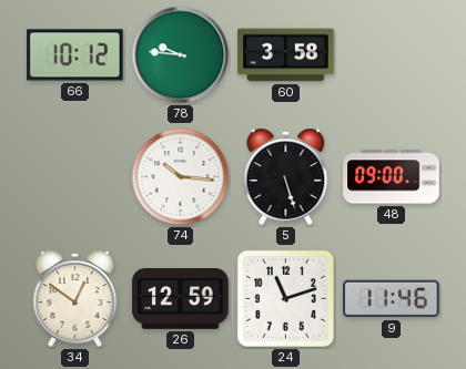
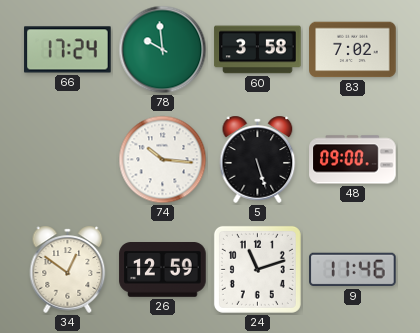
66: 10:12 -> 17:24
78: 9:46 -> 9:59
83: none -> 7:02
